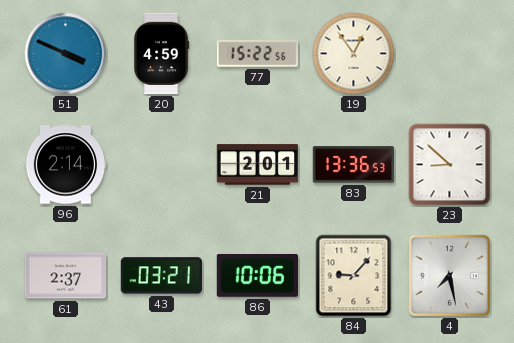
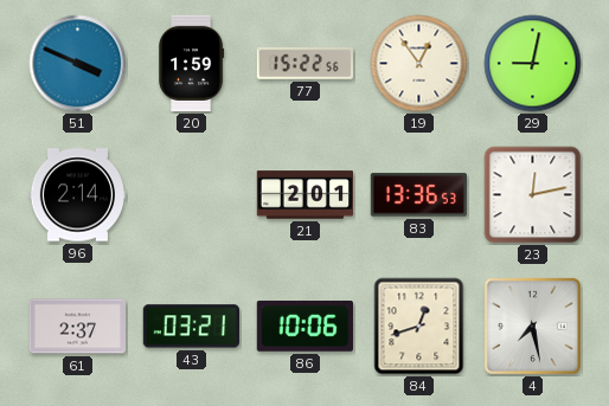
20: 4:59 -> 1:59
29: none -> 9:02
23: 8:52 -> 12:13
84: 9:07 -> 12:42
